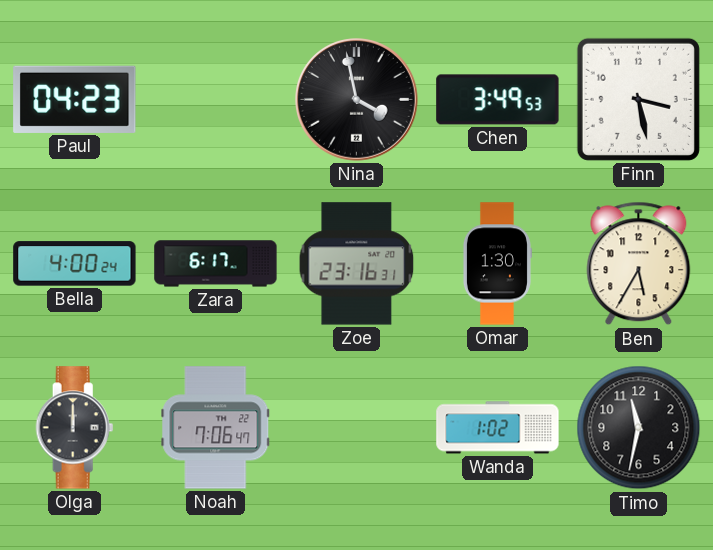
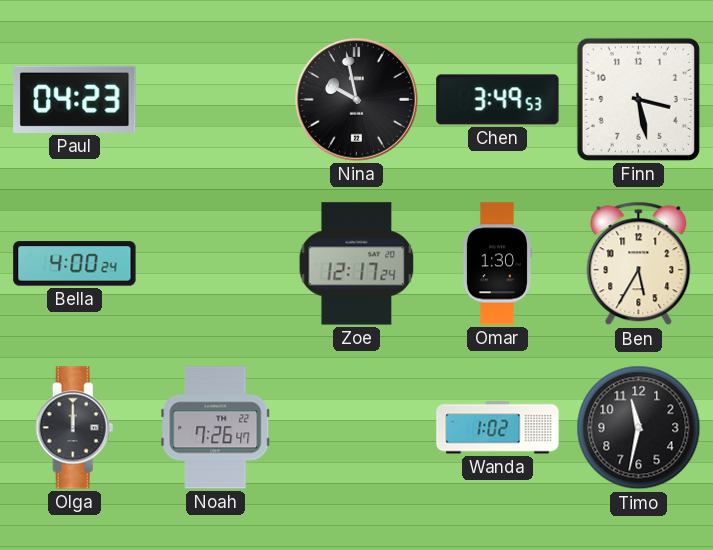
Nina: 3:58 -> 9:58
Zara: 6:17 -> none
Zoe: 23:16 -> 12:17
Noah: 7:06 -> 7:26
